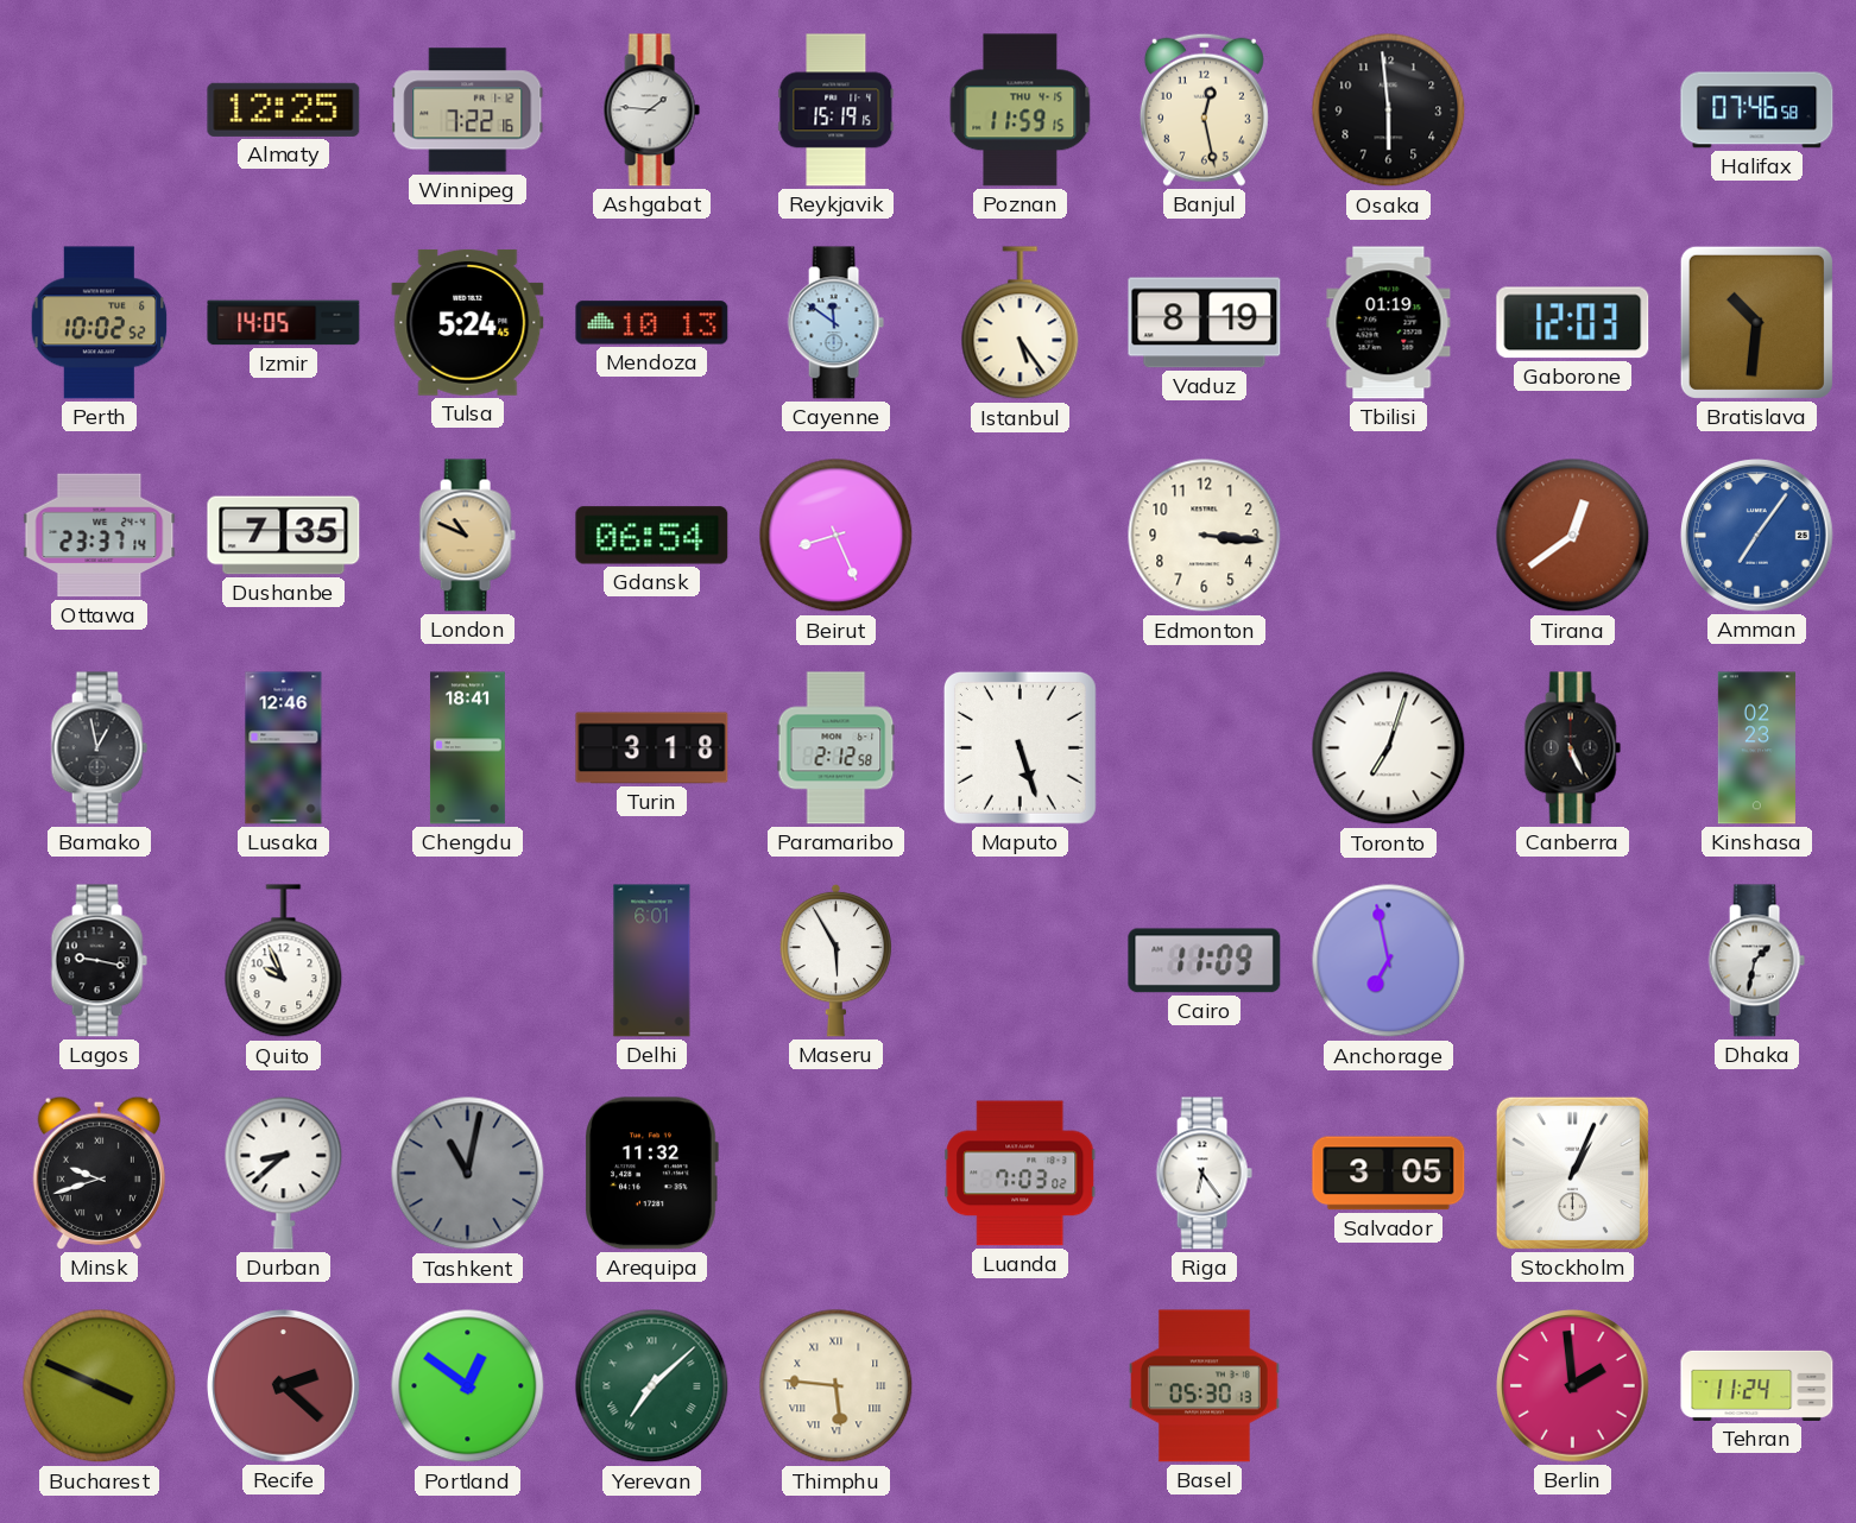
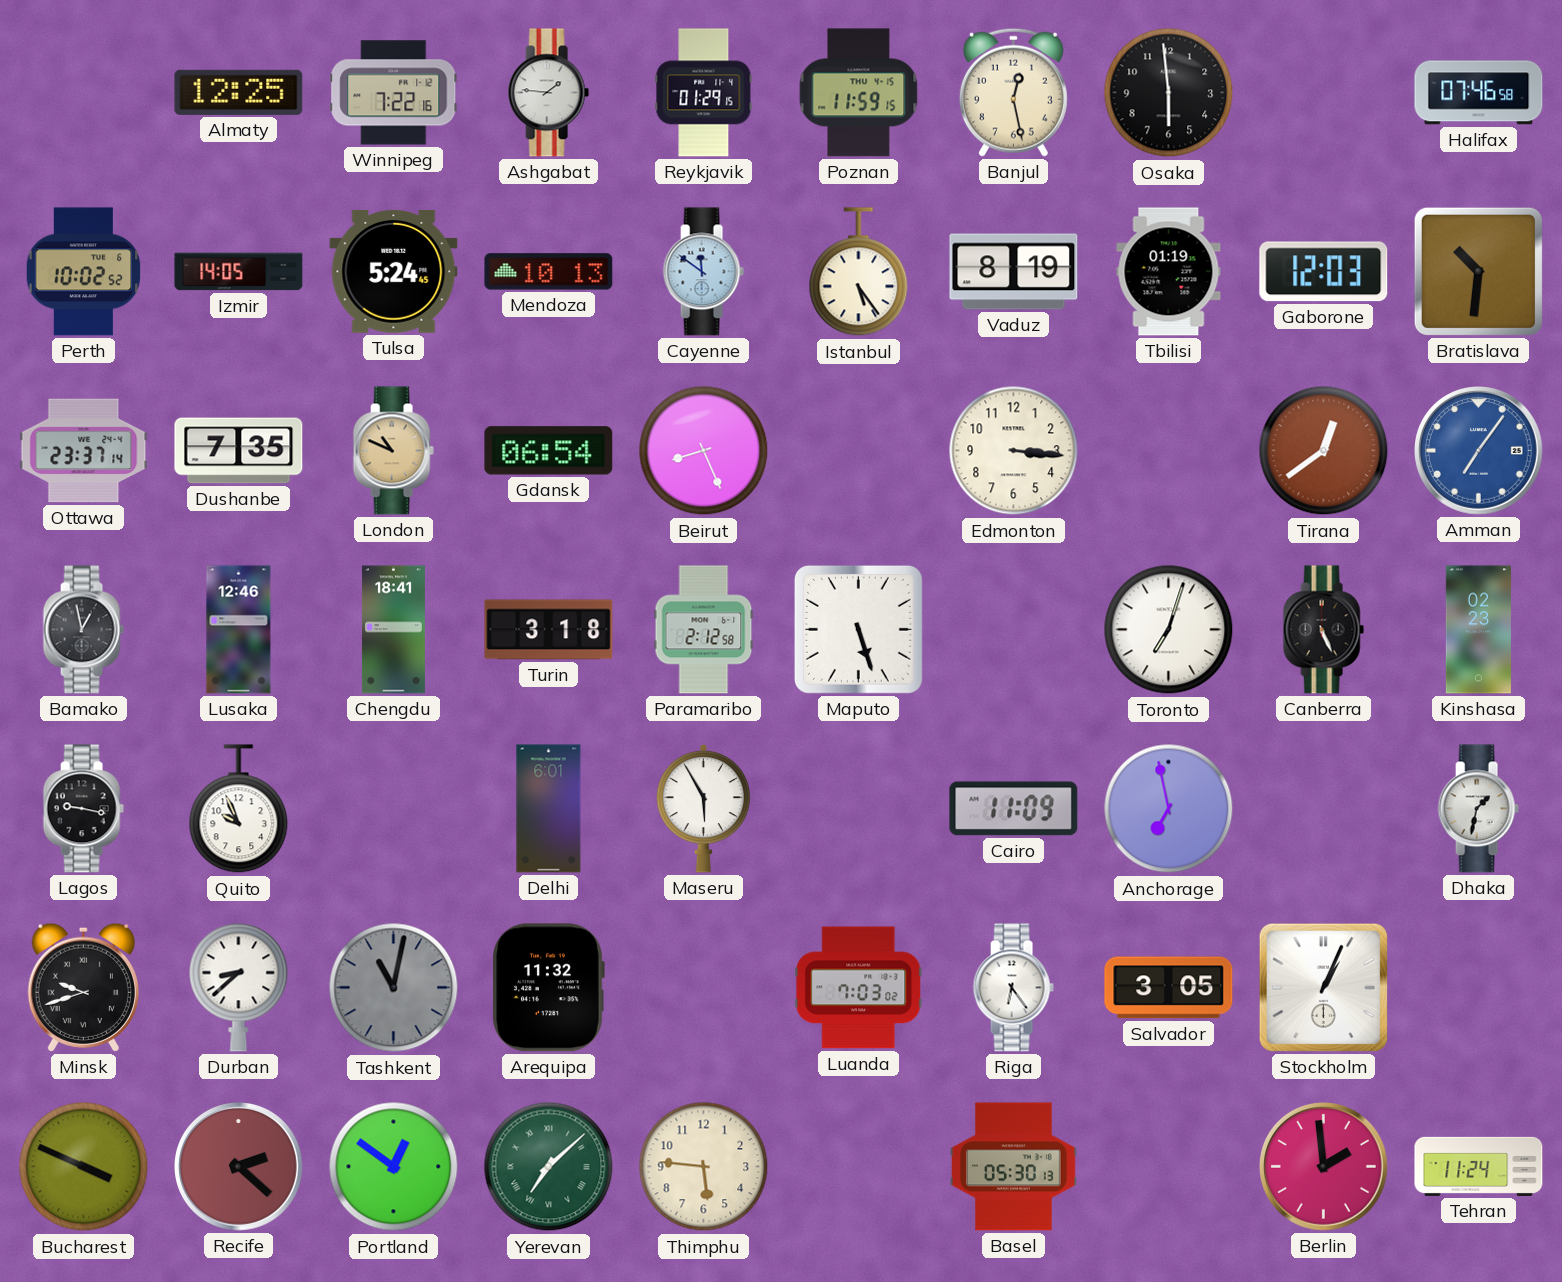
Reykjavik: 15:19 -> 01:29
Thimphu numerals: Roman -> Arabic
